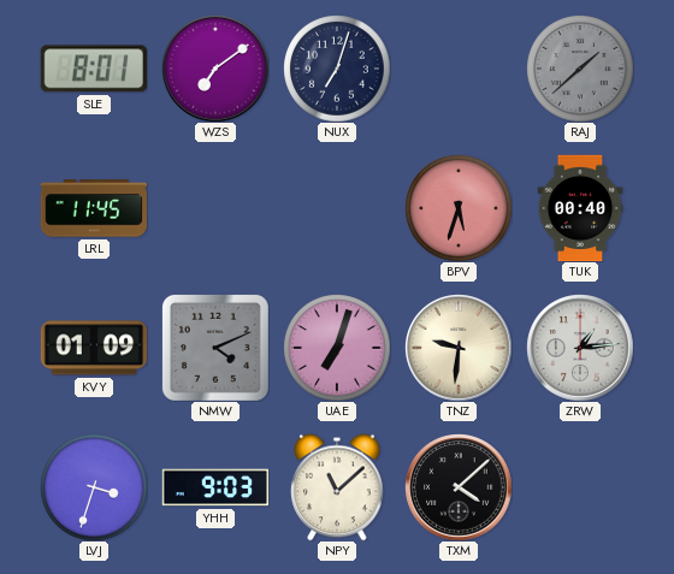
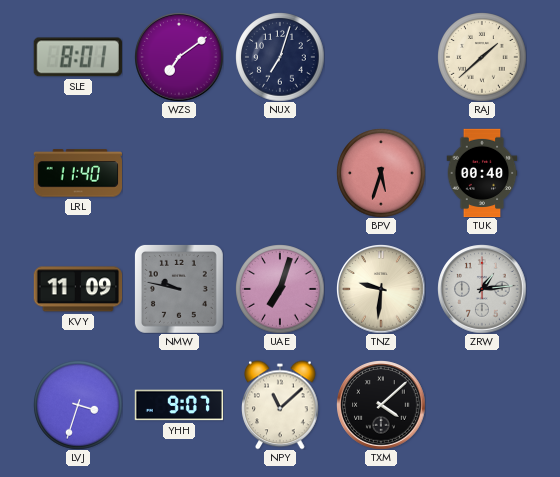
RAJ dial: grey -> cream
LRL: 11:45 -> 11:40
KVY: 01:09 -> 11:09
NMW: 4:11 -> 9:47
YHH: 9:03 -> 9:07
